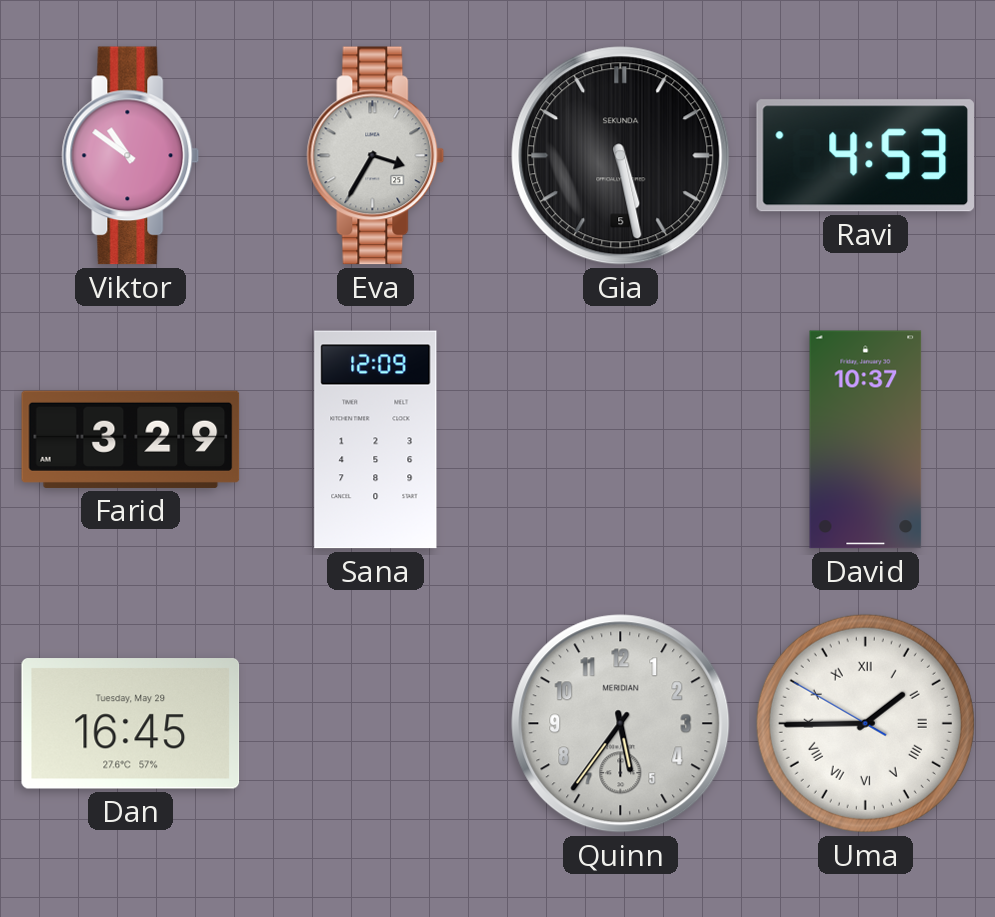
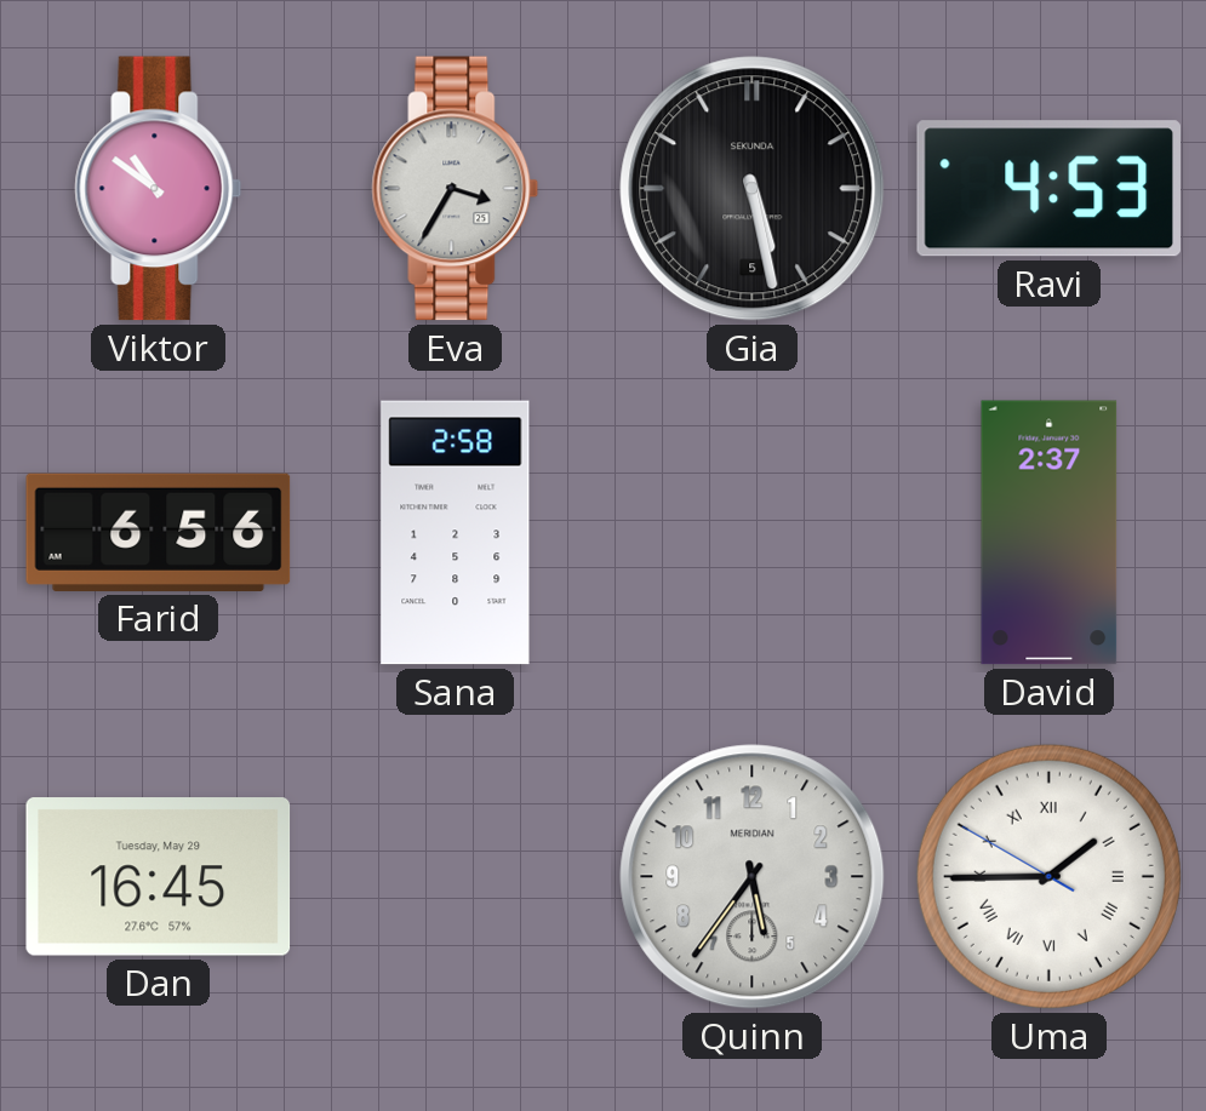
Farid: 3:29 -> 6:56
Sana: 12:09 -> 2:58
David: 10:37 -> 2:37
